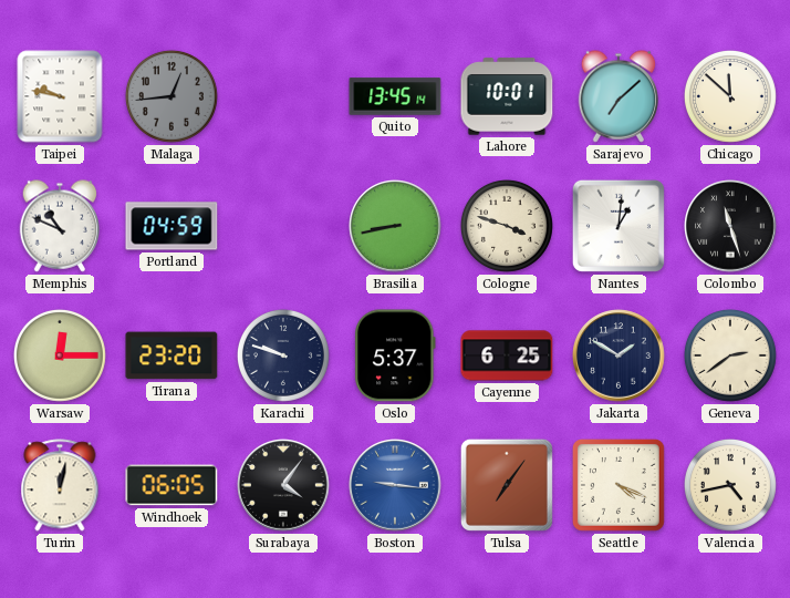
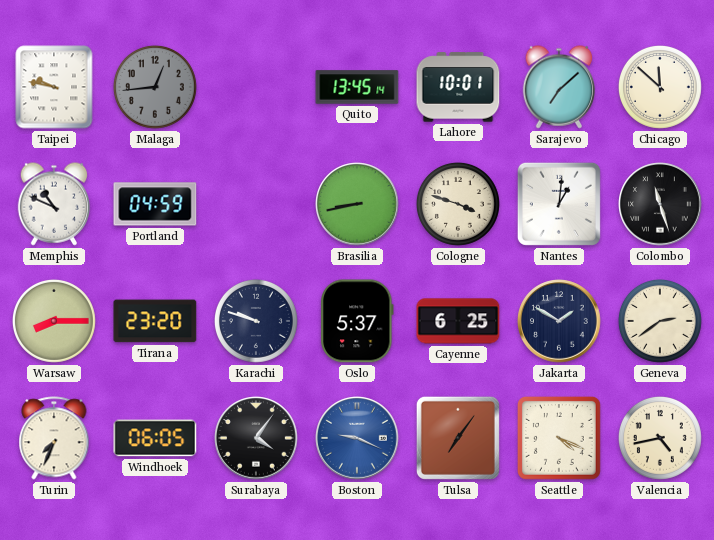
Warsaw: 12:15 -> 8:15
Turin: 12:02 -> 7:34
Boston: 9:16 -> 9:19
